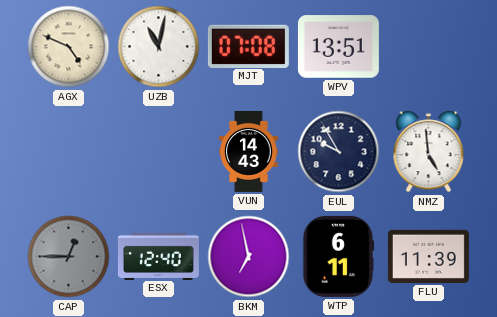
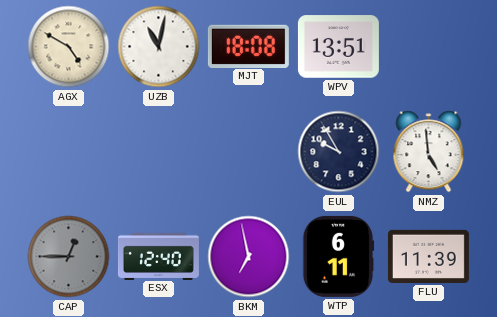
AGX: 4:49 -> 4:50
MJT: 07:08 -> 18:08
VUN: 14:43 -> none
